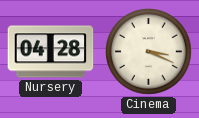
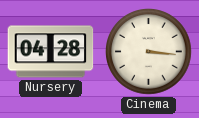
Cinema: 3:19 -> 3:16
